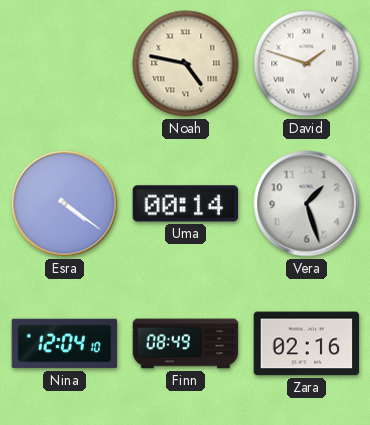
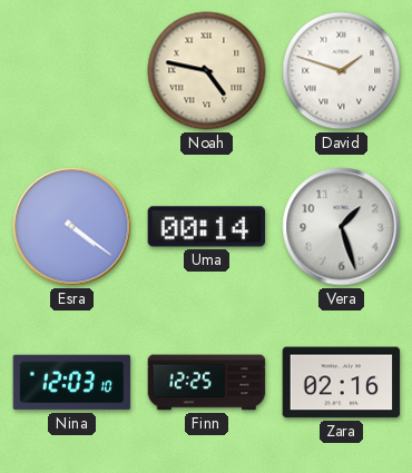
Nina: 12:04 -> 12:03
Finn: 08:49 -> 12:25
